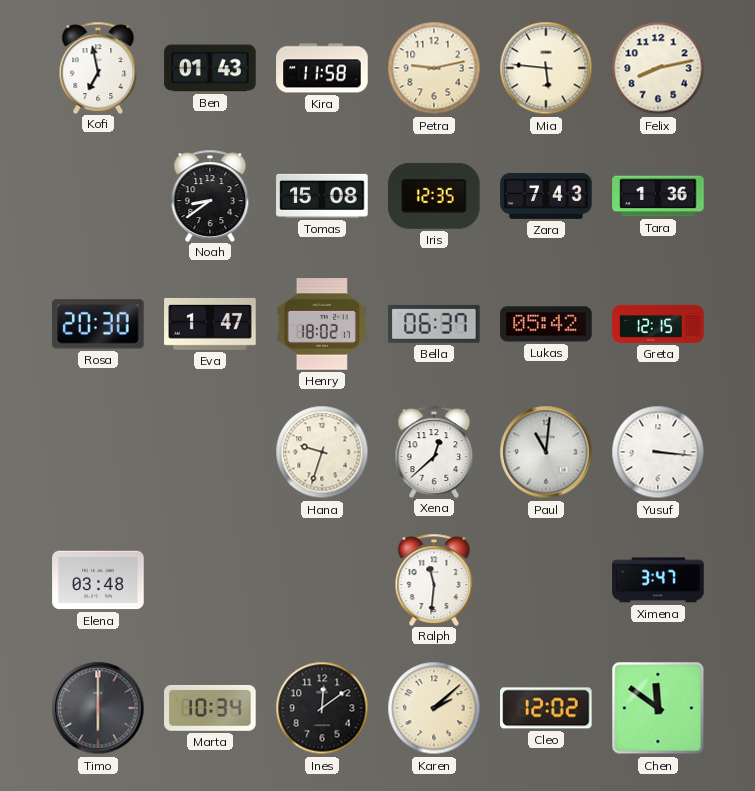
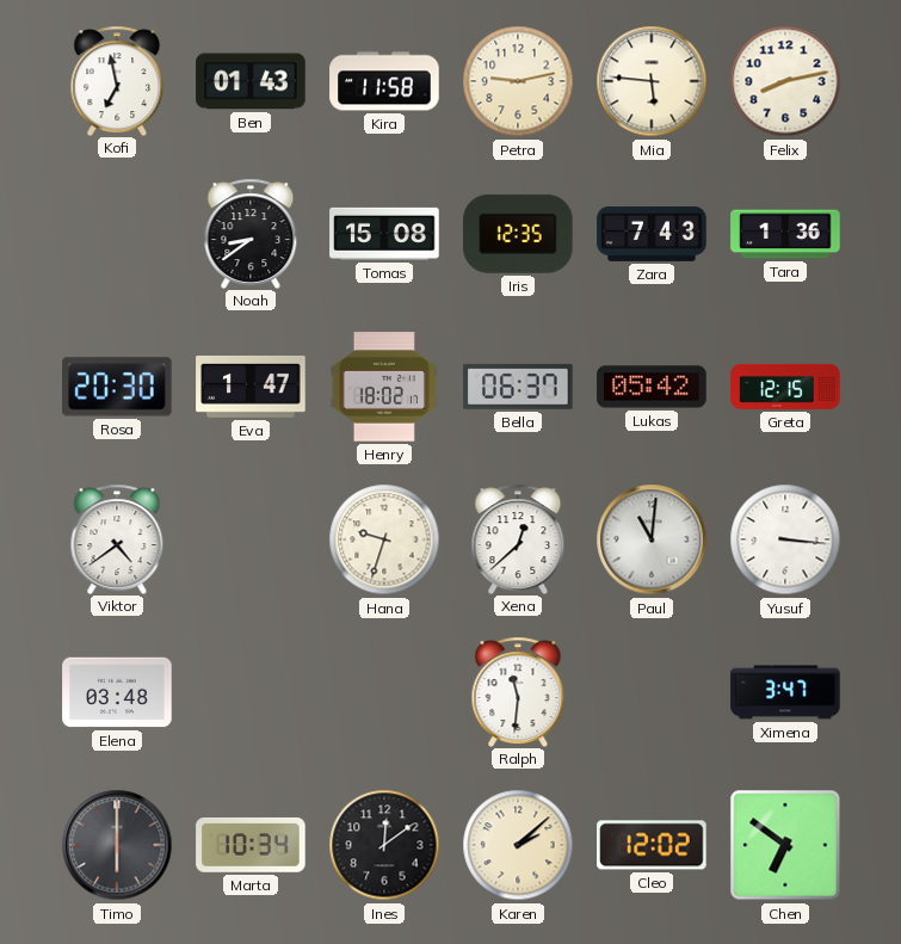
Viktor: none -> 4:39
Chen: 11:51 -> 6:51
